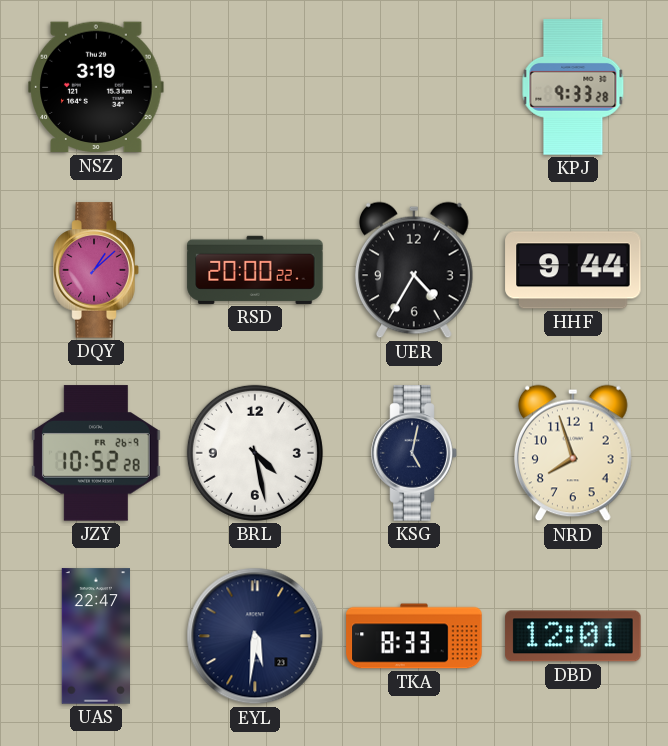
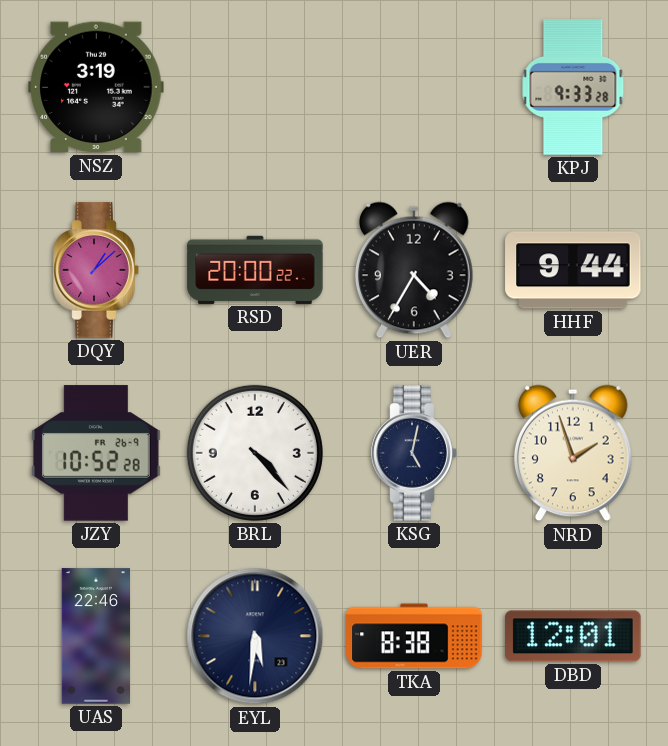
BRL: 4:28 -> 4:23
NRD: 7:57 -> 1:57
UAS: 22:47 -> 22:46
TKA: 8:33 -> 8:38
